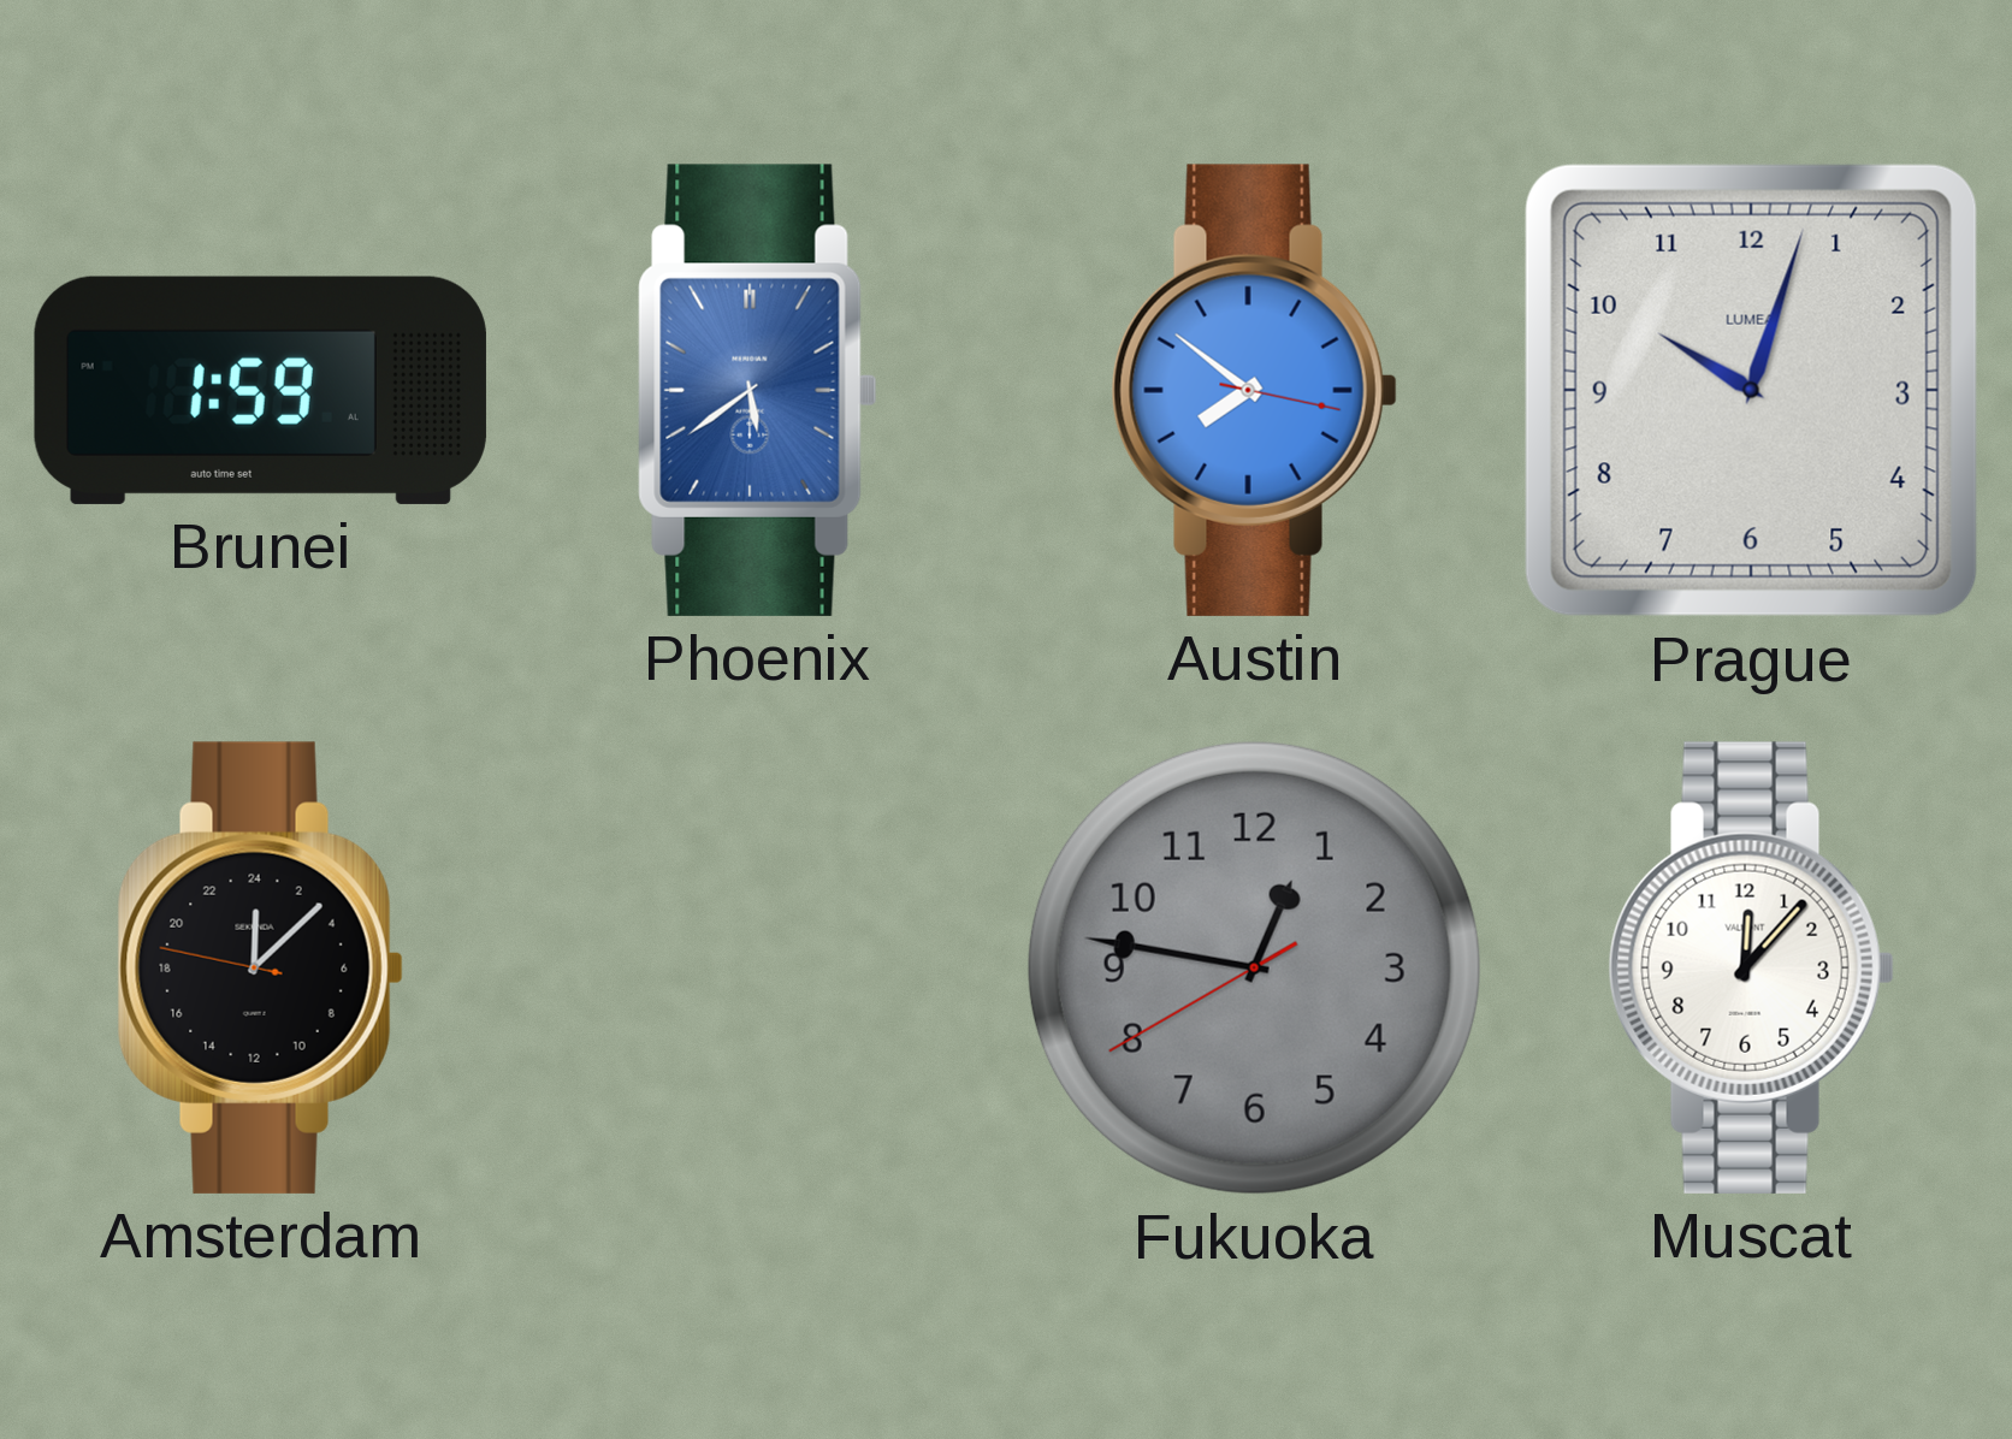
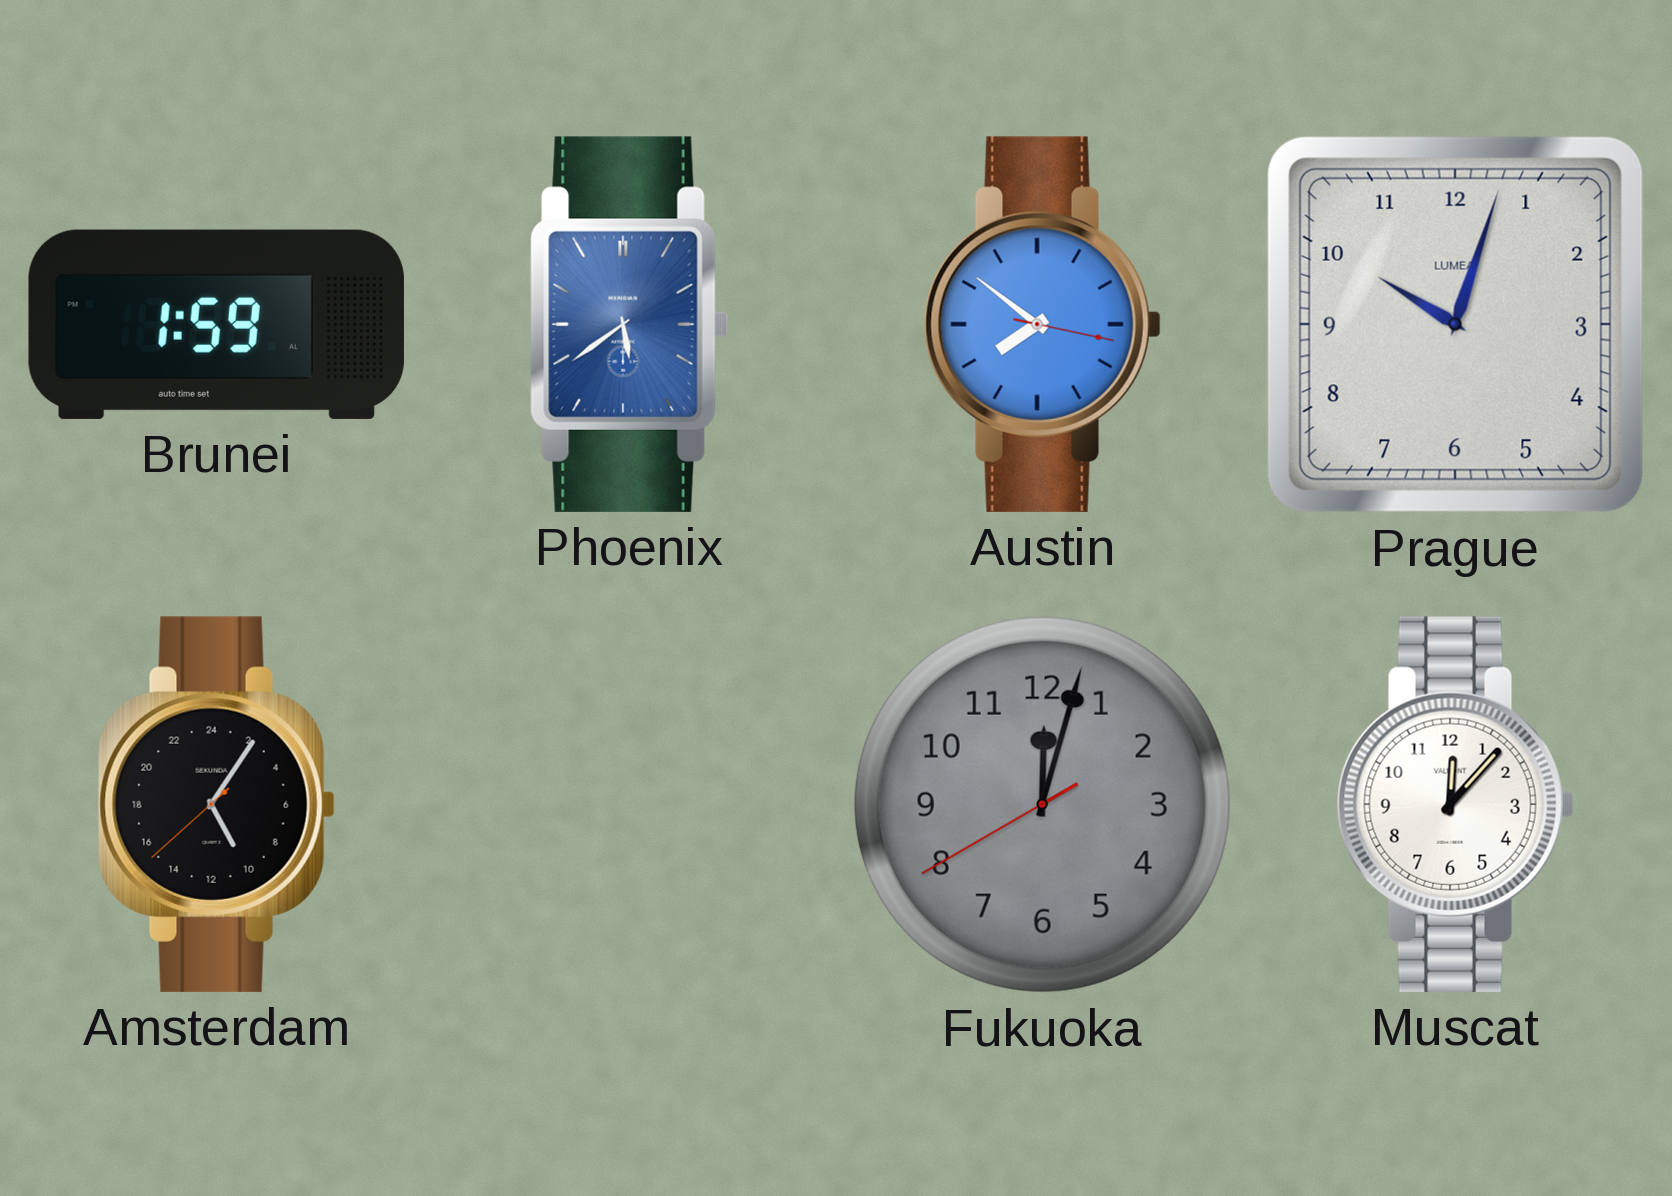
Amsterdam: 0:07 -> 10:05
Fukuoka: 12:46 -> 12:02
